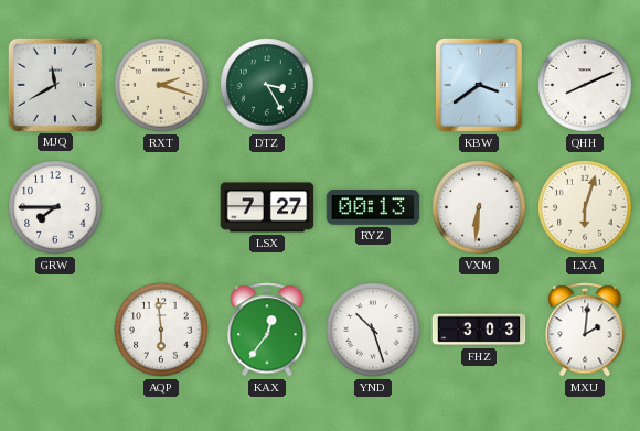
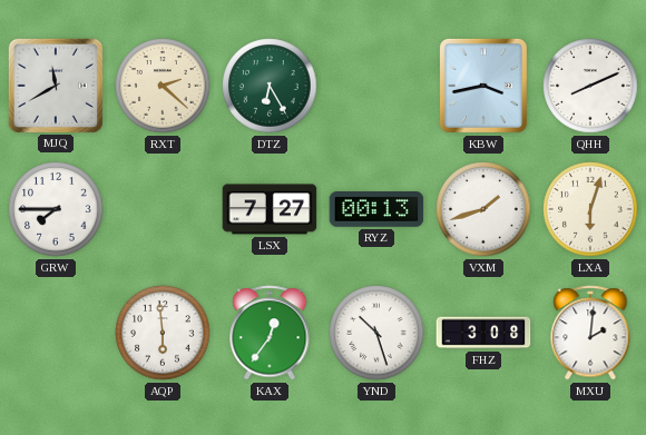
RXT: 2:18 -> 2:22
DTZ: 3:25 -> 6:25
KBW: 3:39 -> 3:43
VXM: 6:31 -> 1:42
FHZ: 3:03 -> 3:08
